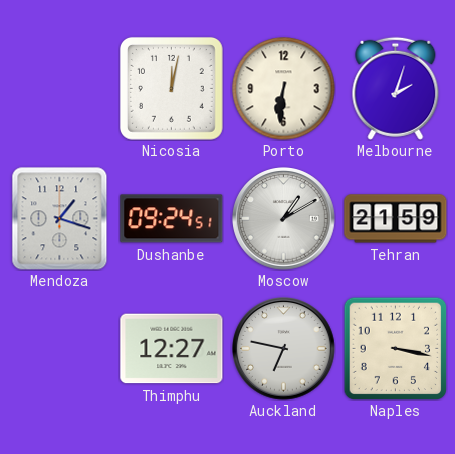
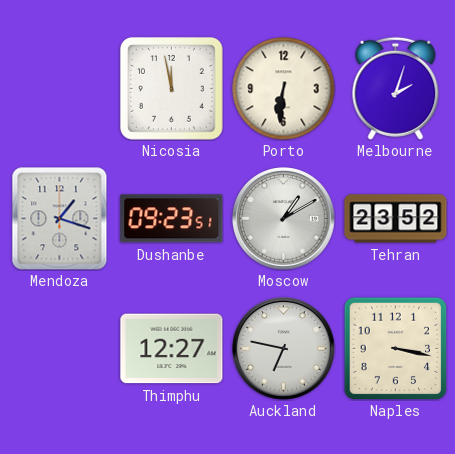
Nicosia: 12:02 -> 11:58
Dushanbe: 09:24 -> 09:23
Tehran: 21:59 -> 23:52
